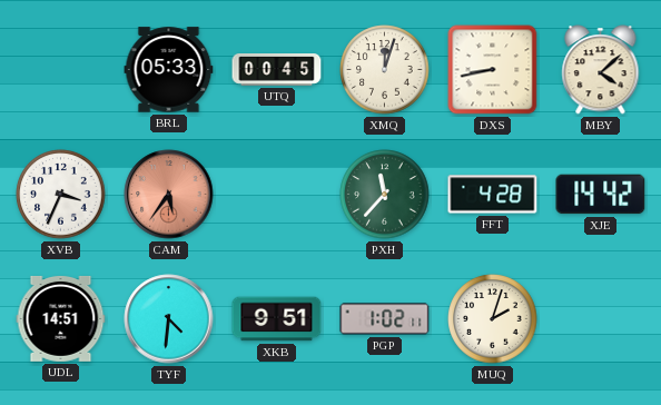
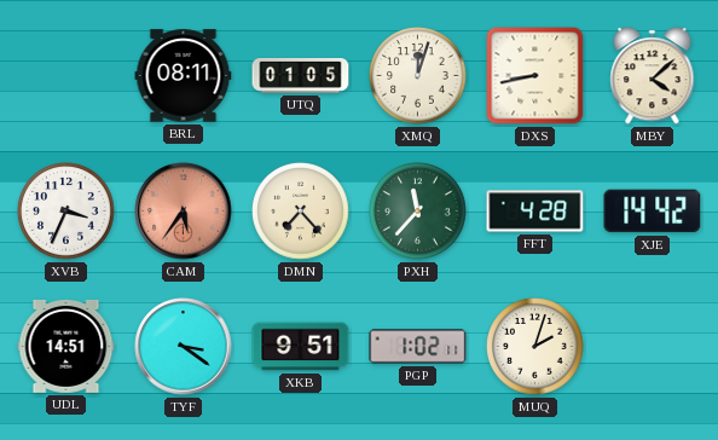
BRL: 05:33 -> 08:11
UTQ: 00:45 -> 01:05
DMN: none -> 7:23
TYF: 4:31 -> 3:21
